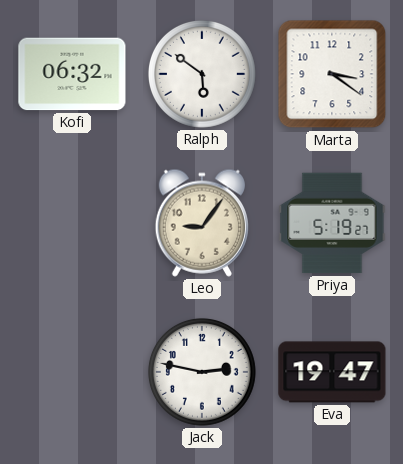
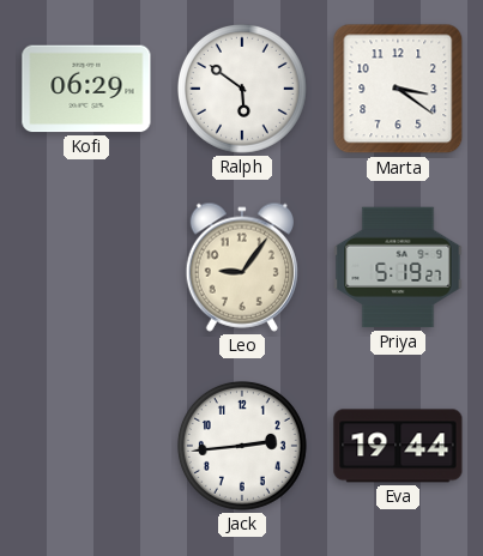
Kofi: 06:32 -> 06:29
Jack: 2:47 -> 2:44
Eva: 19:47 -> 19:44
